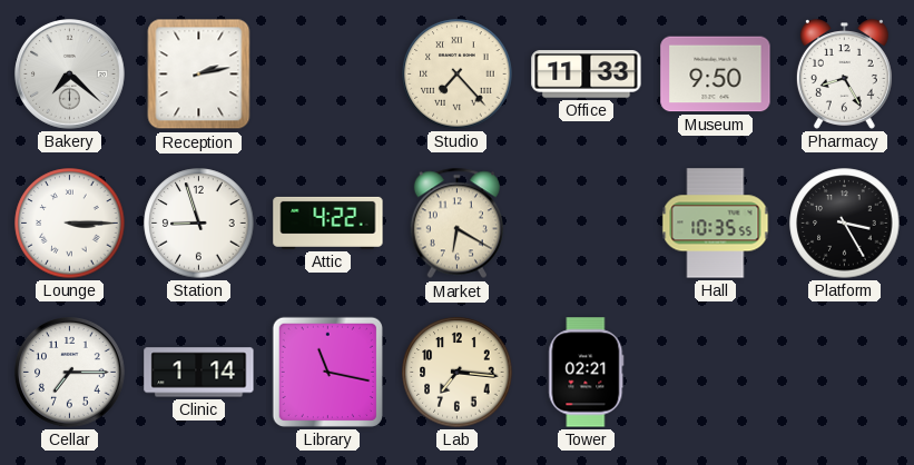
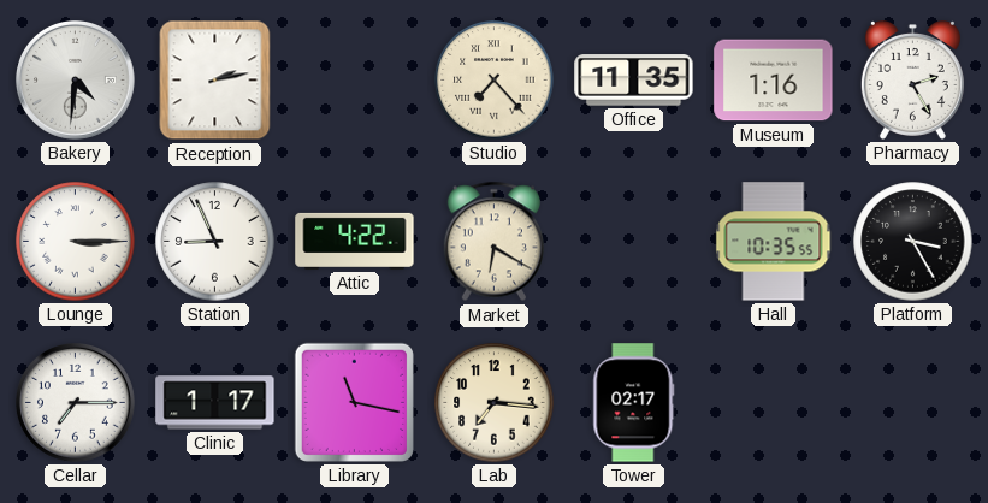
Bakery: 7:22 -> 4:31
Office: 11:33 -> 11:35
Museum: 9:50 -> 1:16
Pharmacy: 8:25 -> 2:25
Station: 8:57 -> 8:56
Clinic: 1:14 -> 1:17
Tower: 02:21 -> 02:17
